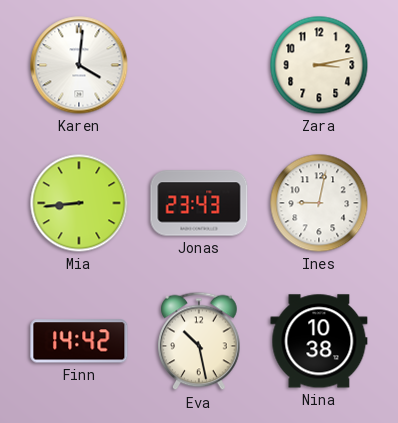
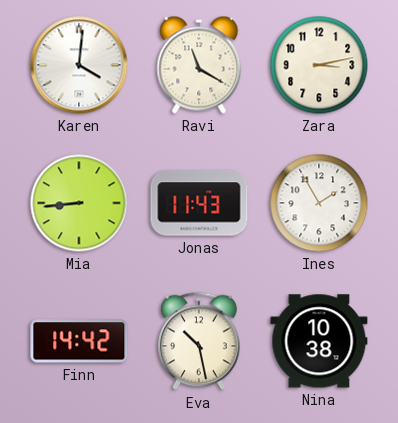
Ravi: none -> 11:20
Jonas: 23:43 -> 11:43
Ines: 9:02 -> 1:55
